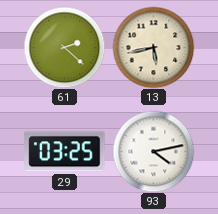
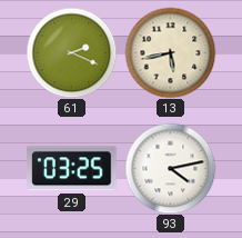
61: 2:22 -> 2:19
